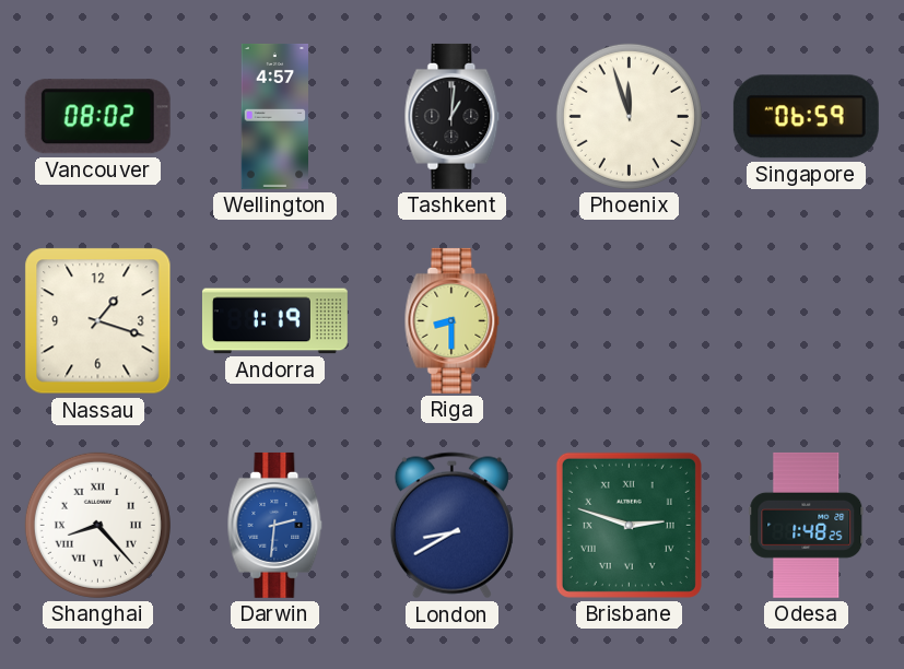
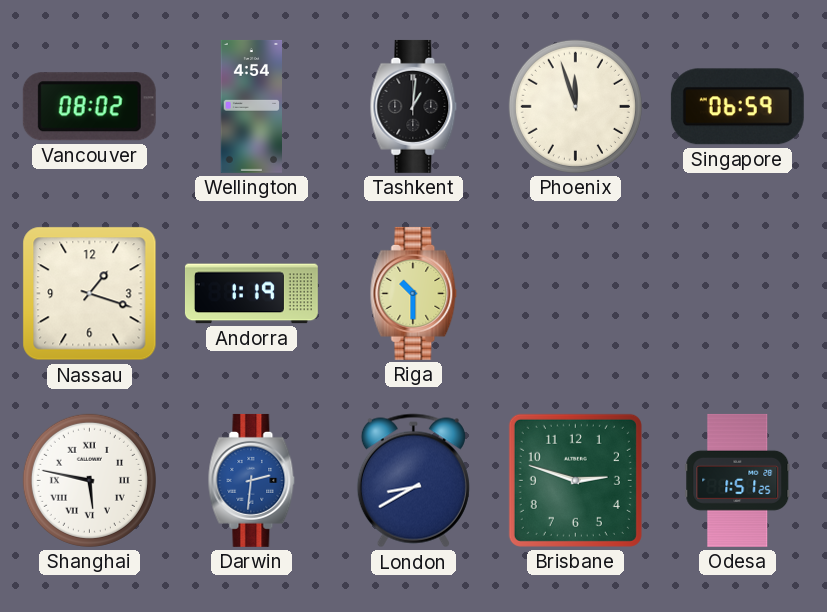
Wellington: 4:57 -> 4:54
Riga: 8:30 -> 10:30
Shanghai: 8:23 -> 5:47
Brisbane numerals: Roman -> Arabic
Odesa: 1:48 -> 1:51
